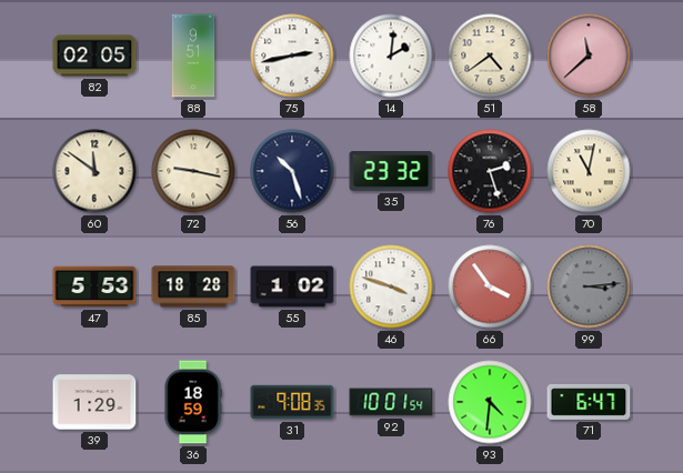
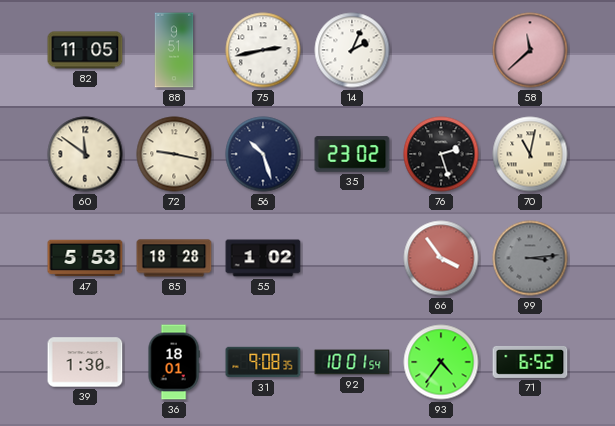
82: 02:05 -> 11:05
14: 2:01 -> 2:04
51: 4:39 -> none
35: 23:32 -> 23:02
46: 3:48 -> none
39: 1:29 -> 1:30
36: 18:59 -> 18:01
93: 4:31 -> 4:36
71: 6:47 -> 6:52
